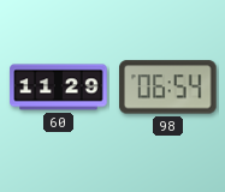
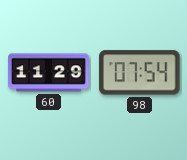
98: 06:54 -> 07:54
